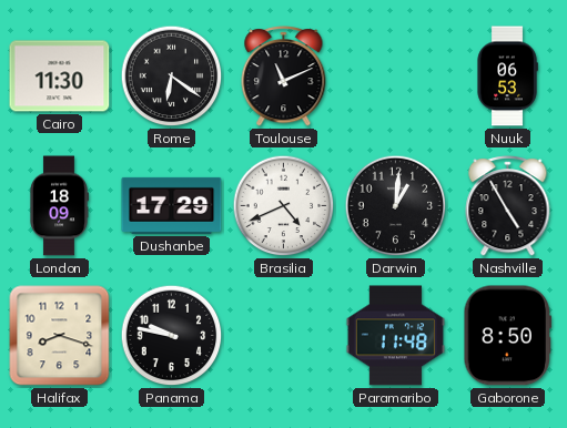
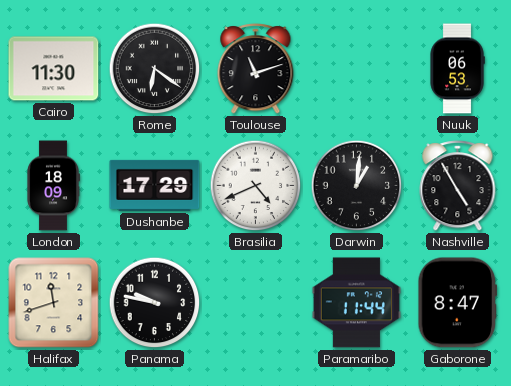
Toulouse: 11:11 -> 11:12
Halifax: 8:18 -> 11:42
Paramaribo: 11:48 -> 11:44
Gaborone: 8:50 -> 8:47
